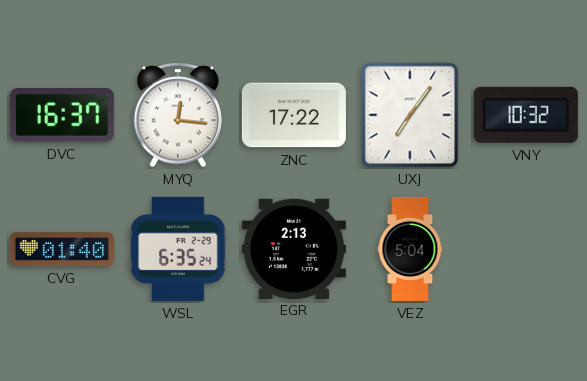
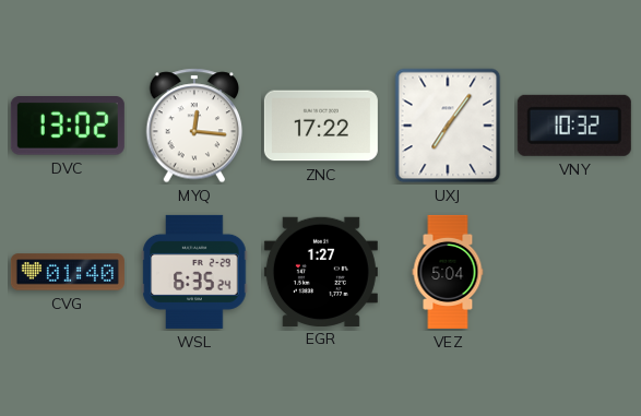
DVC: 16:37 -> 13:02
EGR: 2:13 -> 1:27
